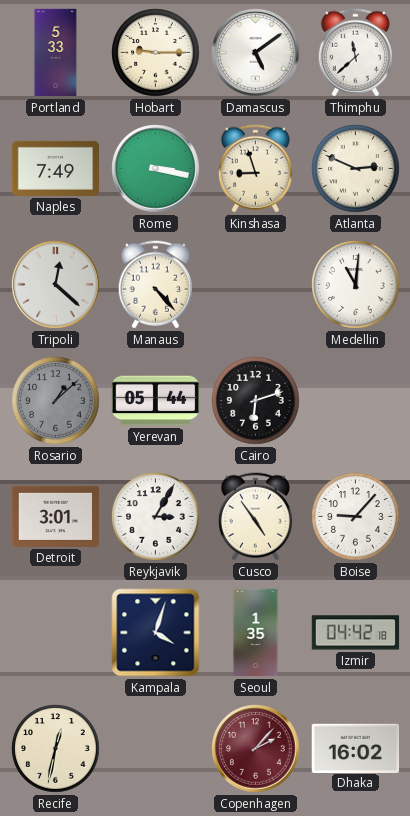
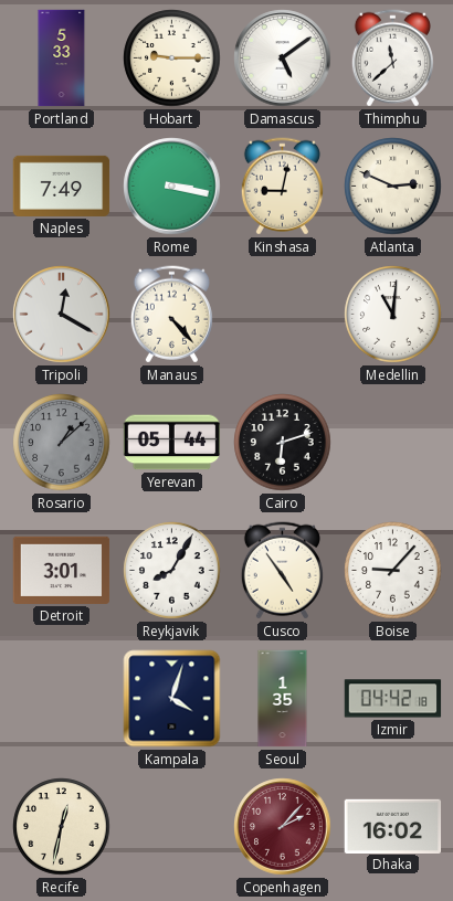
Kinshasa: 8:57 -> 9:02
Tripoli: 12:22 -> 12:20
Reykjavik: 3:05 -> 8:05
